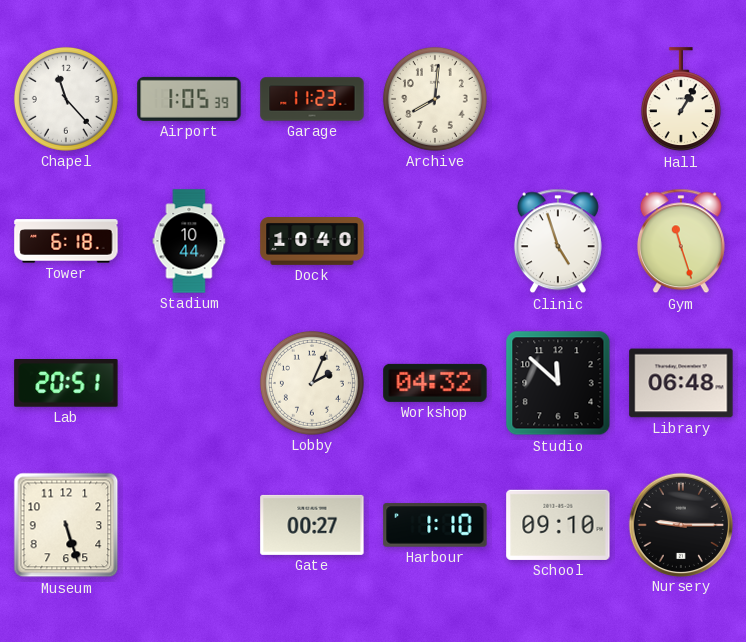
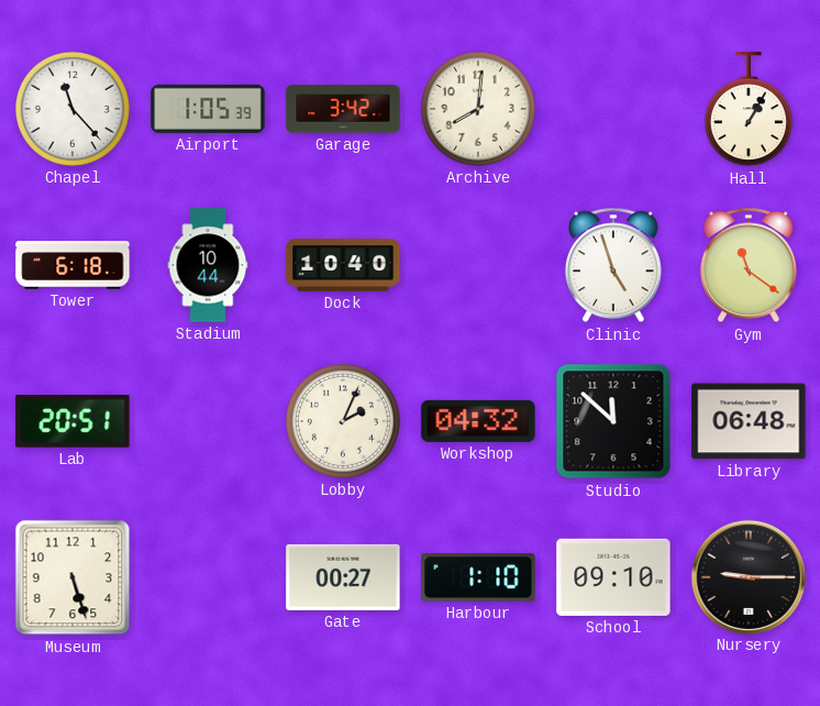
Garage: 11:23 -> 3:42
Gym: 11:27 -> 11:21
